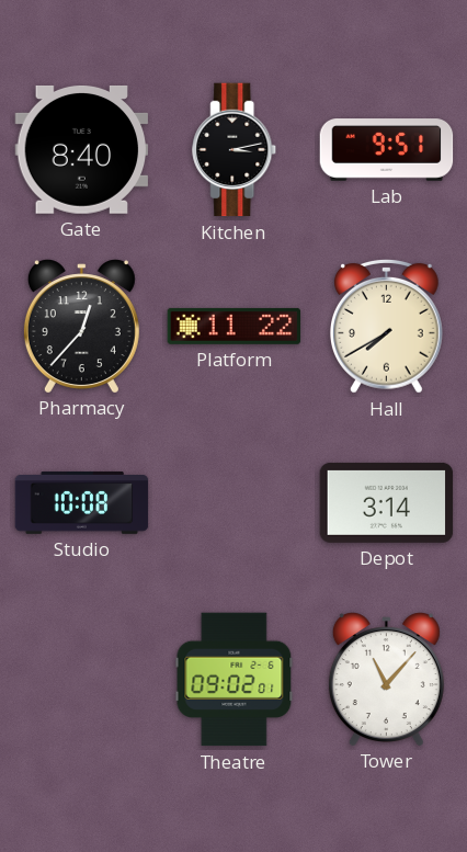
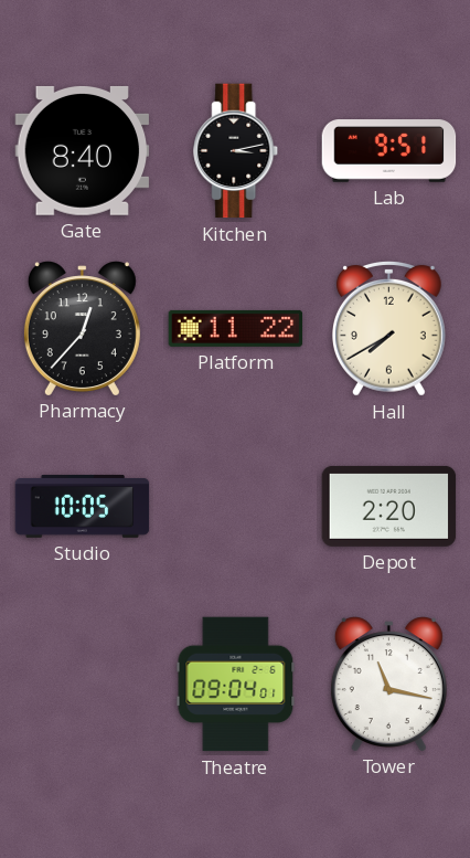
Studio: 10:08 -> 10:05
Depot: 3:14 -> 2:20
Theatre: 09:02 -> 09:04
Tower: 11:07 -> 11:17
